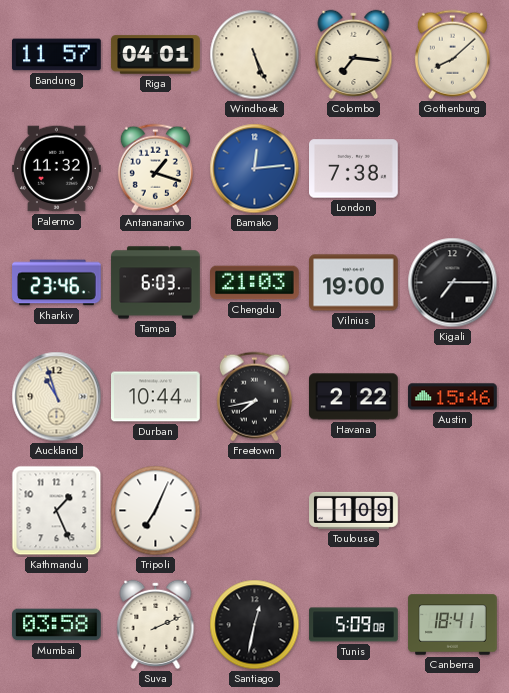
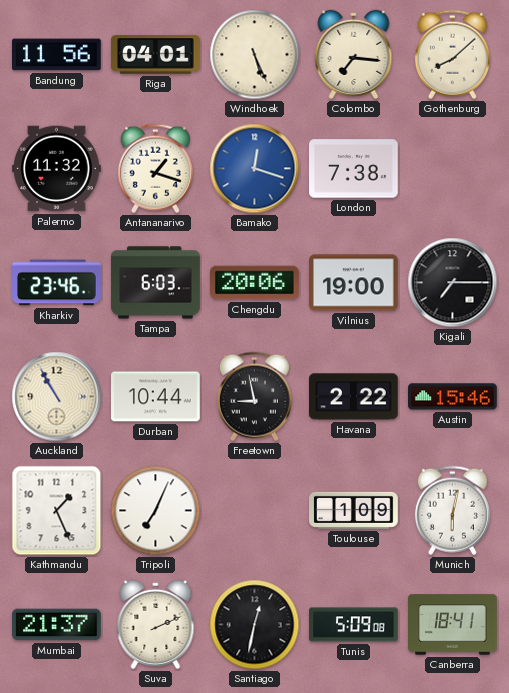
Bandung: 11:57 -> 11:56
Bamako: 12:14 -> 12:18
Chengdu: 21:03 -> 20:06
Auckland: 10:57 -> 10:55
Freetown: 7:43 -> 8:58
Munich: none -> 6:02
Mumbai: 03:58 -> 21:37
